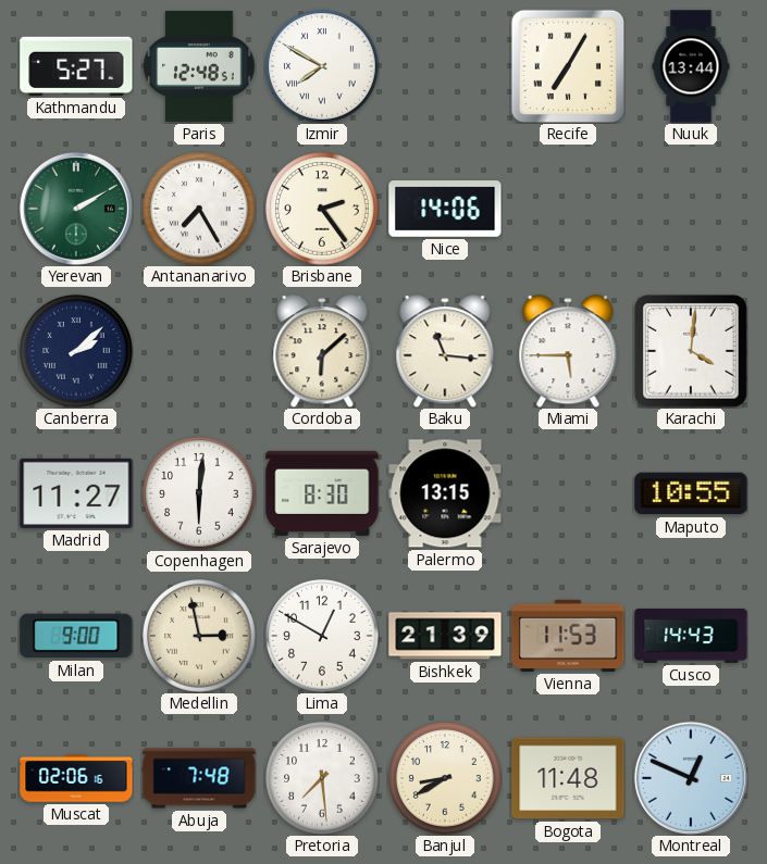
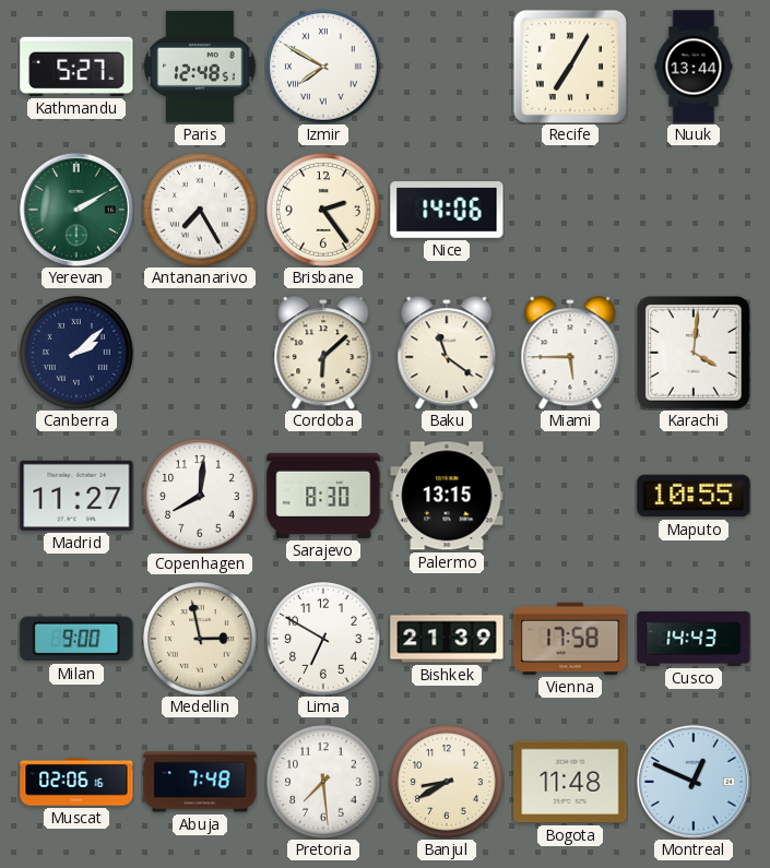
Baku: 11:16 -> 11:21
Copenhagen: 6:01 -> 8:01
Lima: 12:50 -> 6:50
Vienna: 11:53 -> 17:58
